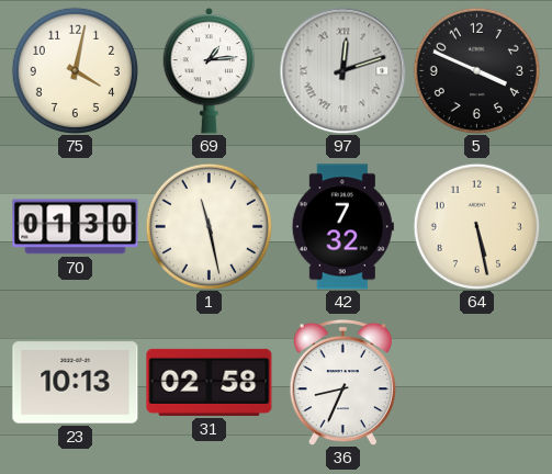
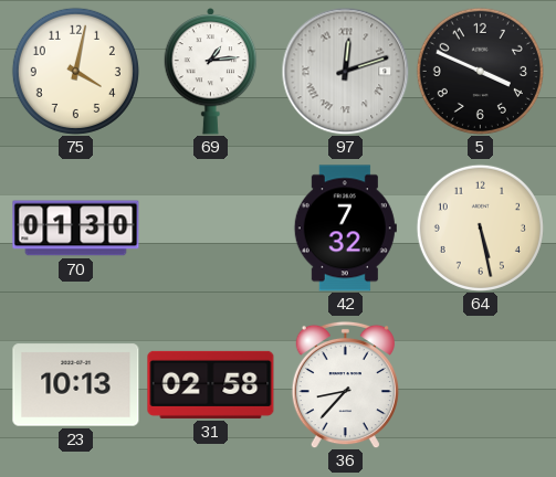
1: 11:28 -> none
36: 8:34 -> 8:37
